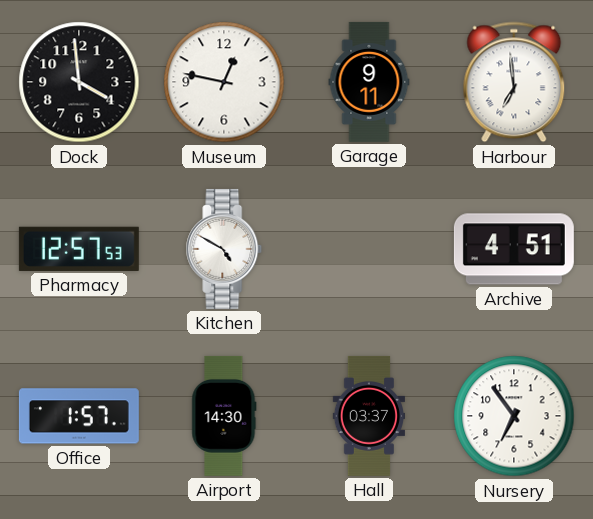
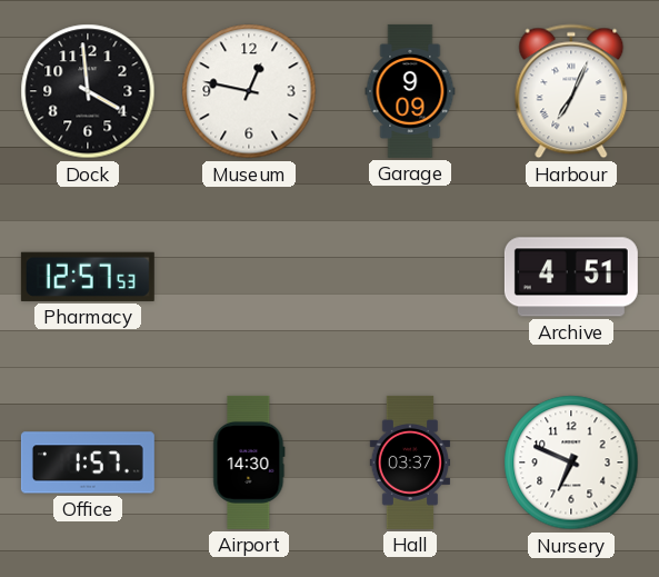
Garage: 9:11 -> 9:09
Harbour: 6:59 -> 7:04
Kitchen: 4:50 -> none
Nursery: 6:54 -> 6:49
